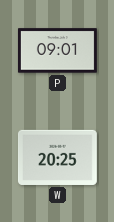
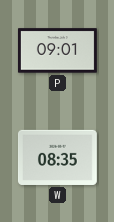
W: 20:25 -> 08:35
